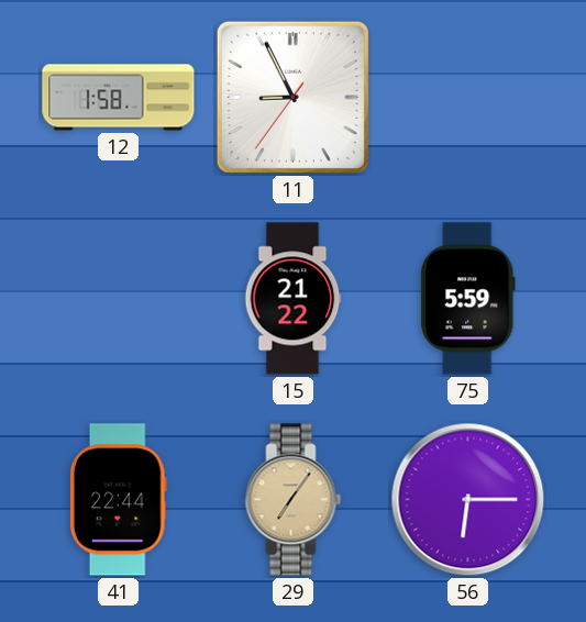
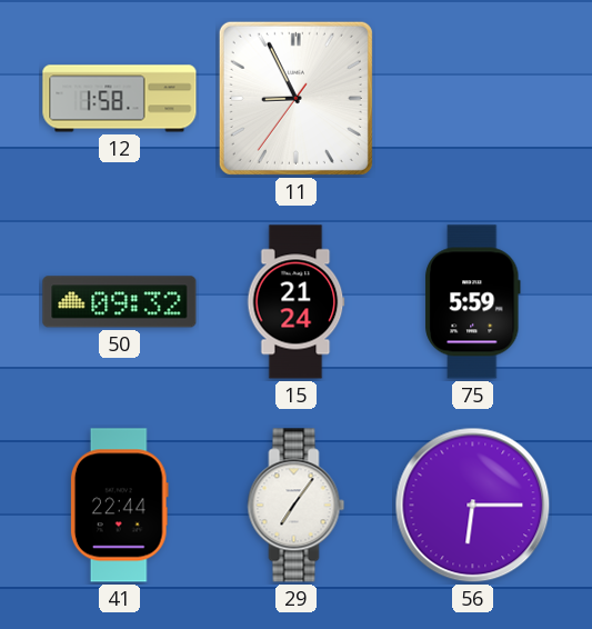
50: none -> 09:32
15: 21:22 -> 21:24
29 dial: champagne -> white
